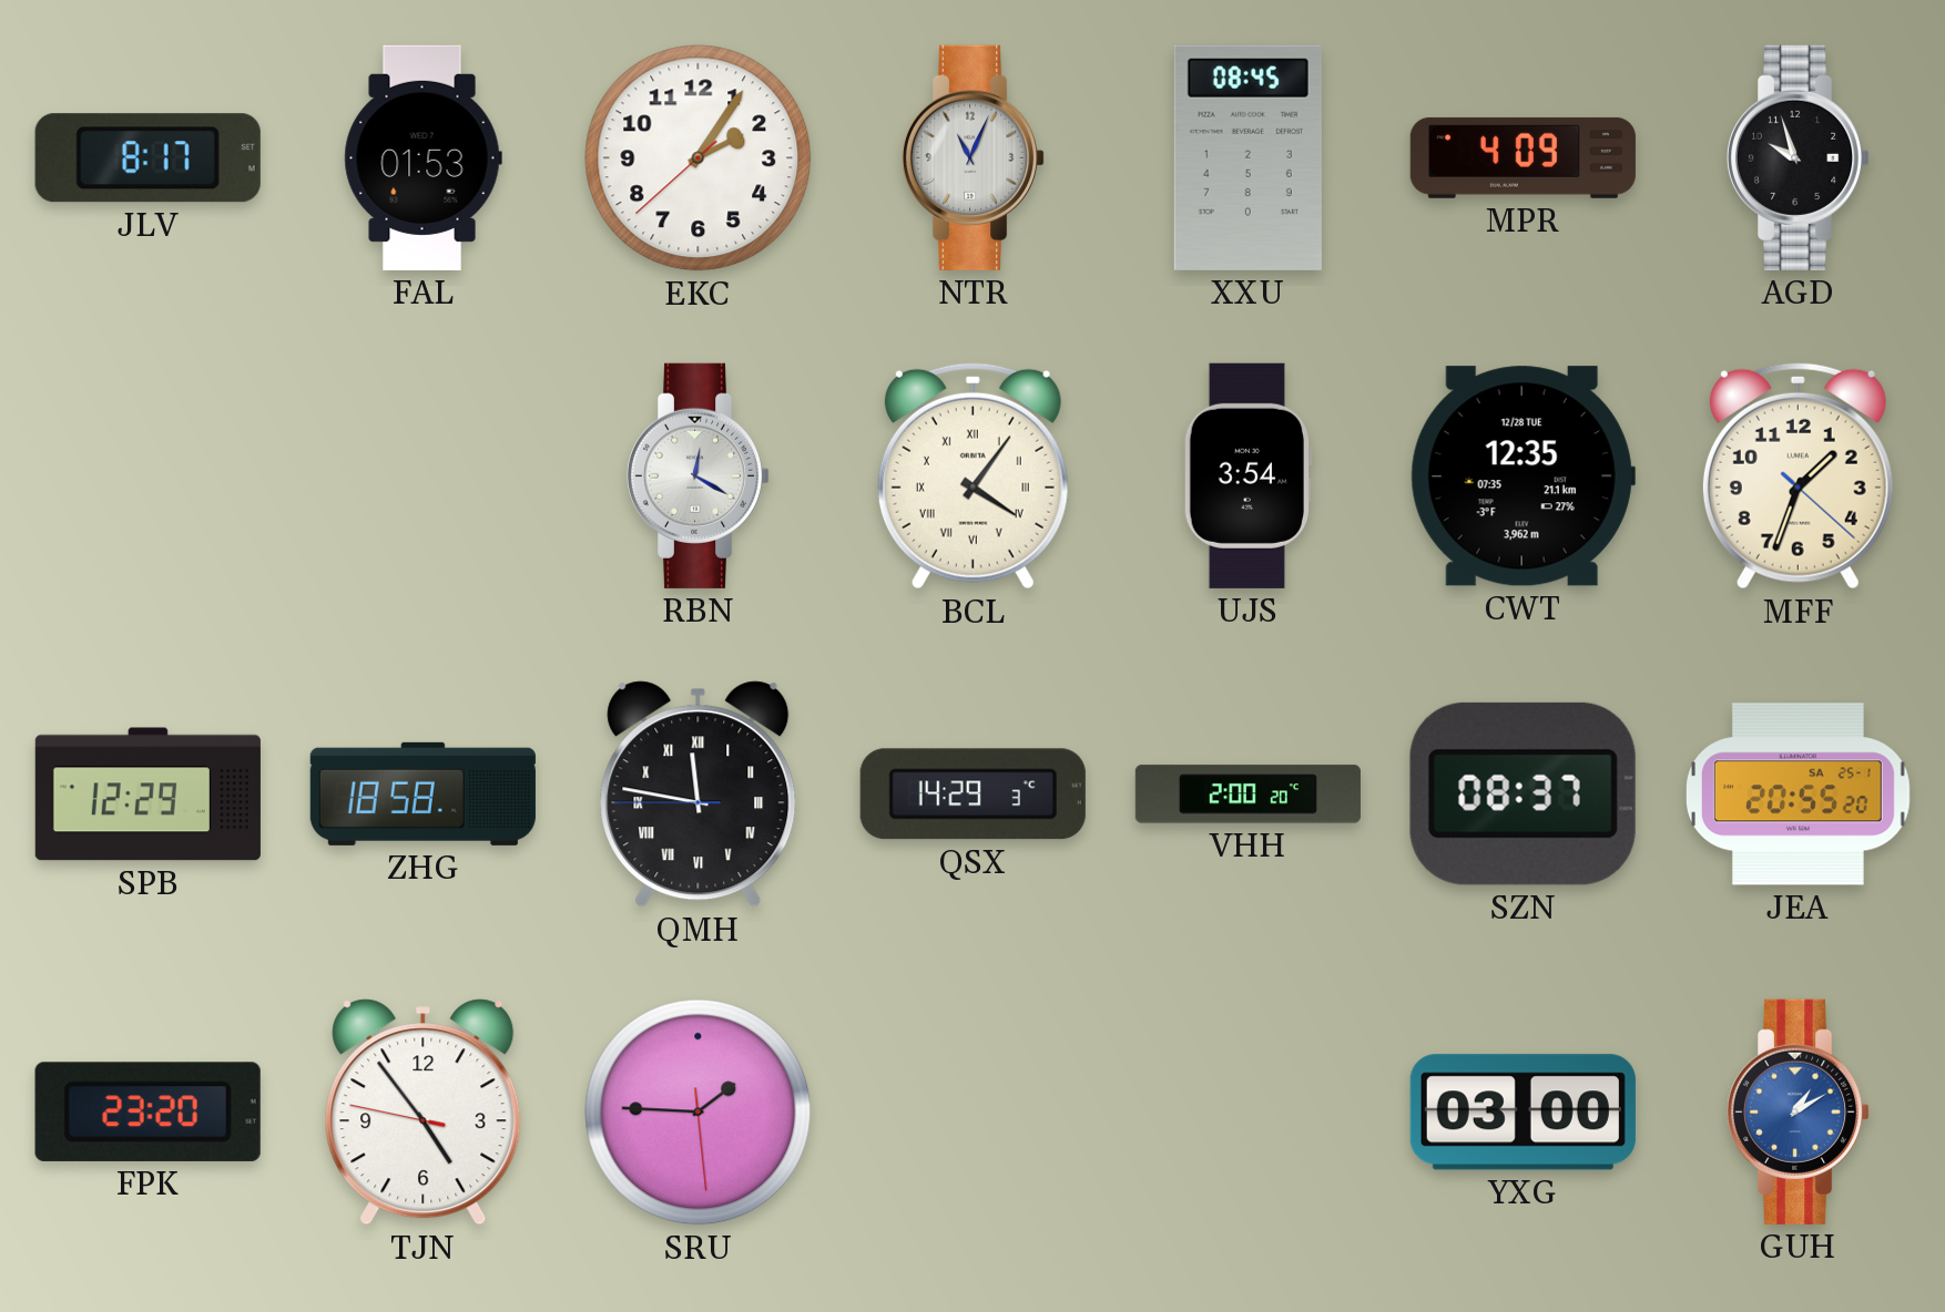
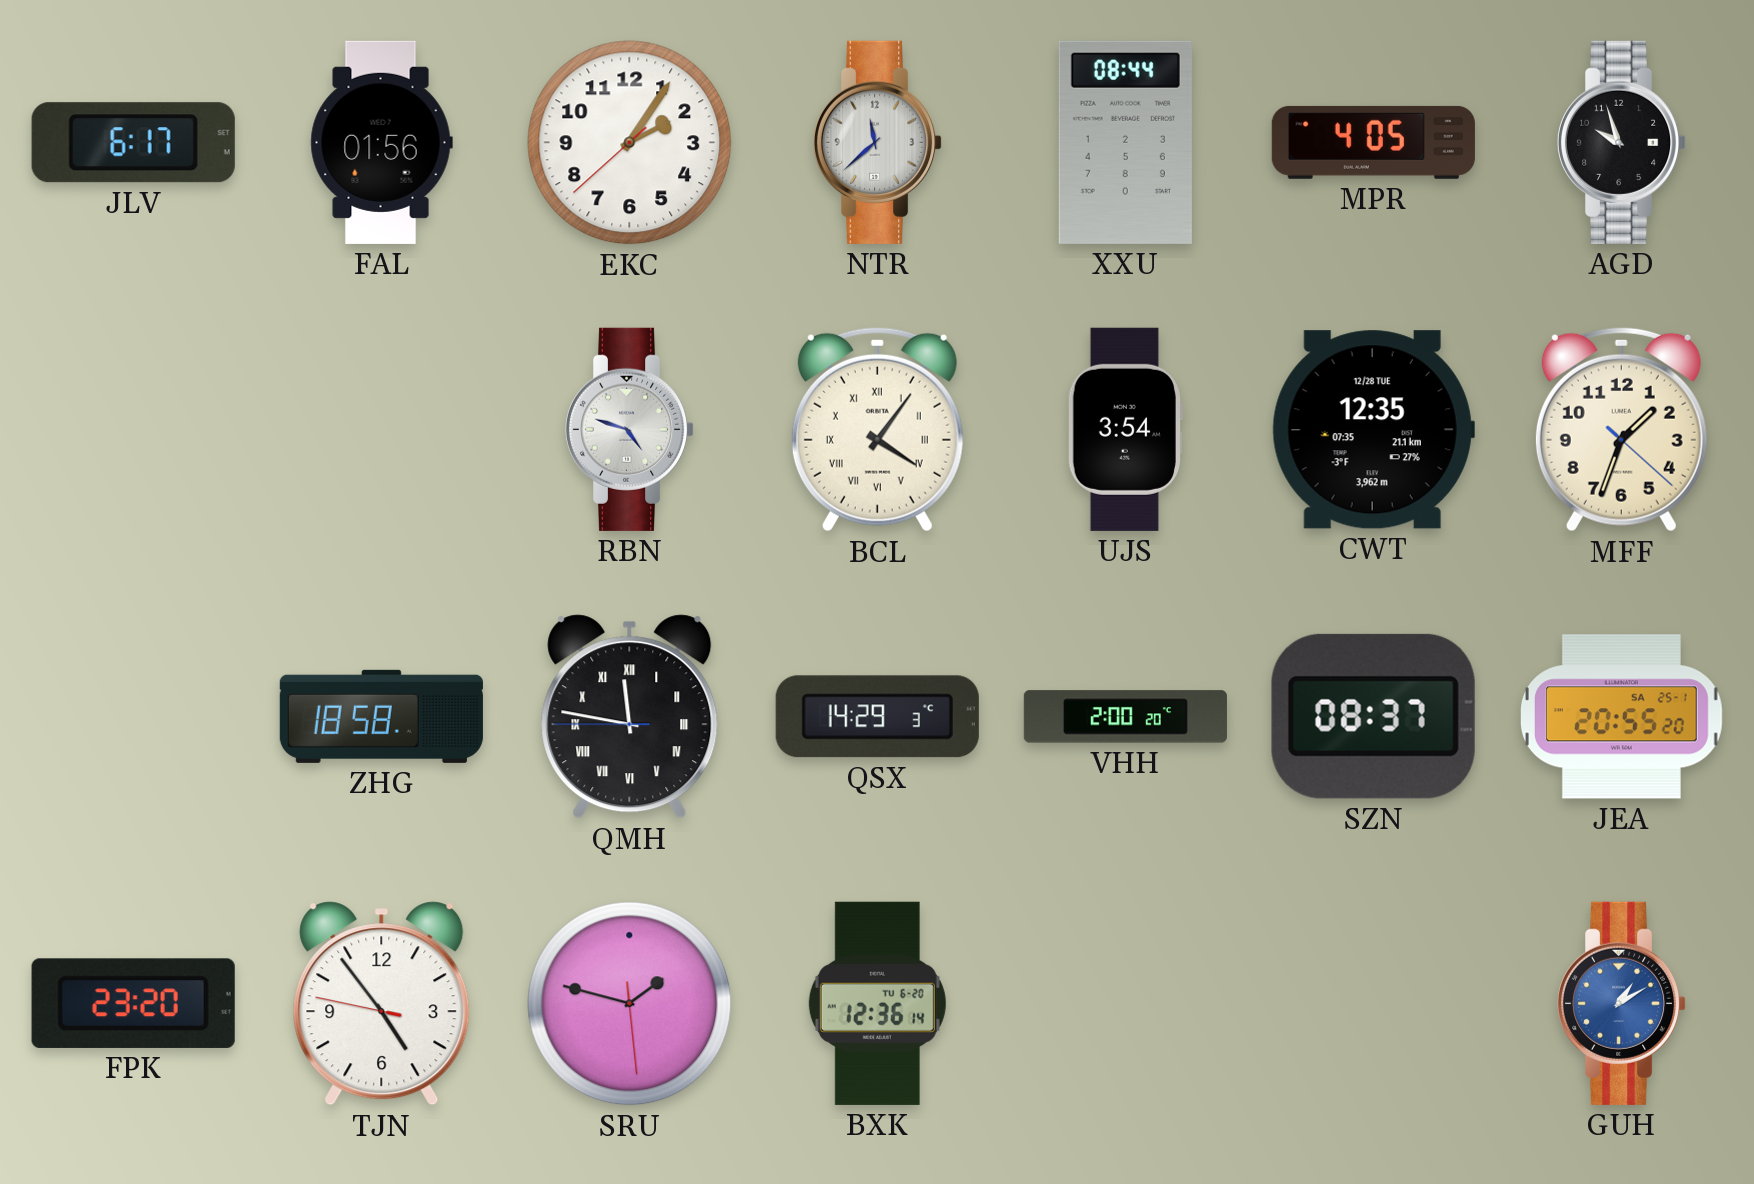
JLV: 8:17 -> 6:17
FAL: 01:53 -> 01:56
NTR: 11:04 -> 11:38
XXU: 08:45 -> 08:44
MPR: 4:09 -> 4:05
RBN: 12:20 -> 4:48
SPB: 12:29 -> none
SRU: 1:45 -> 1:47
BXK: none -> 12:36
YXG: 03:00 -> none
